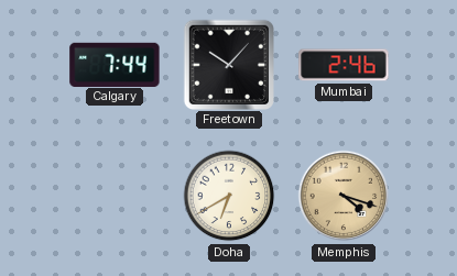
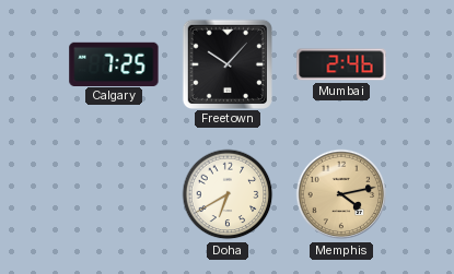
Calgary: 7:44 -> 7:25
Memphis: 4:18 -> 4:13
